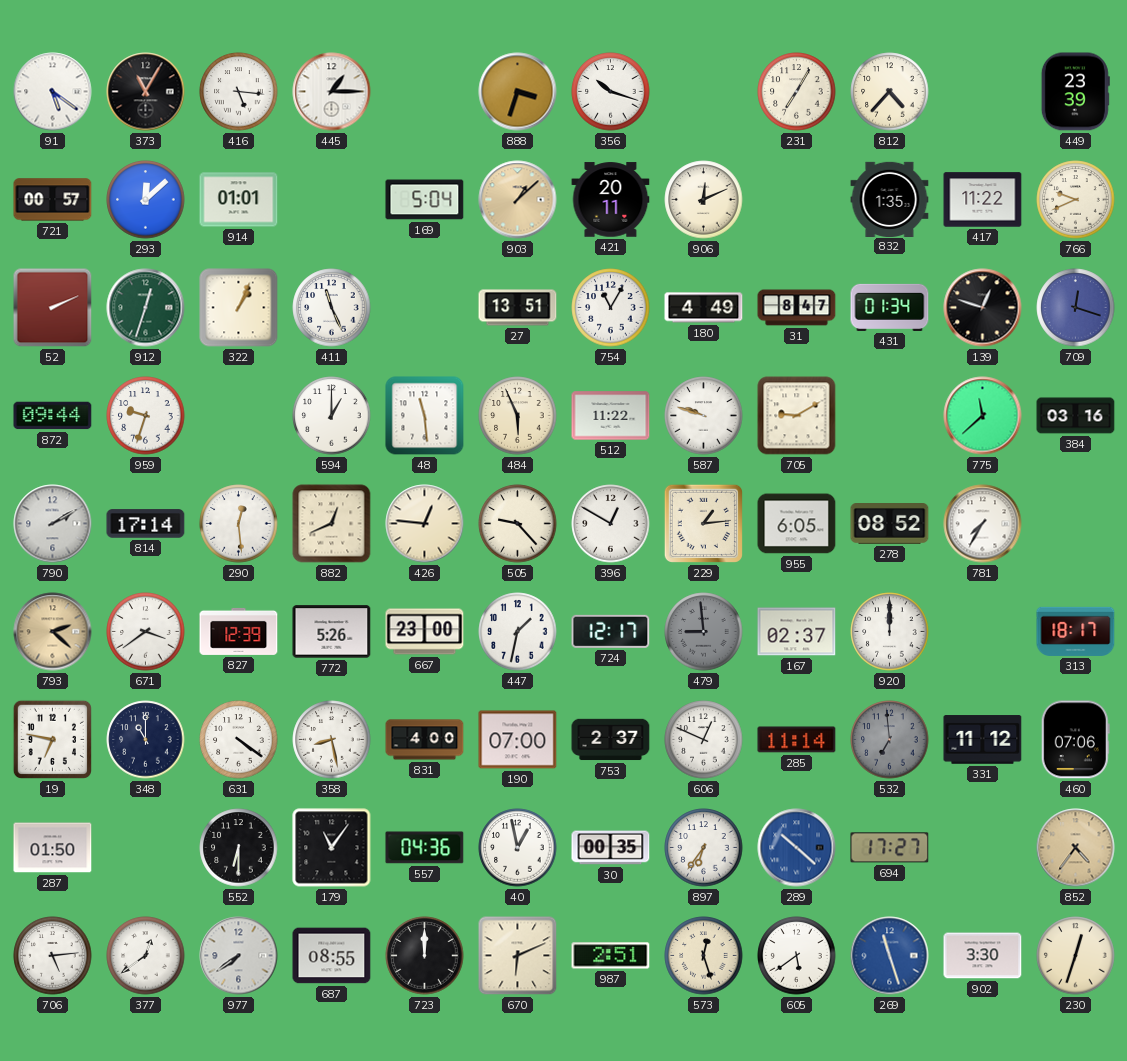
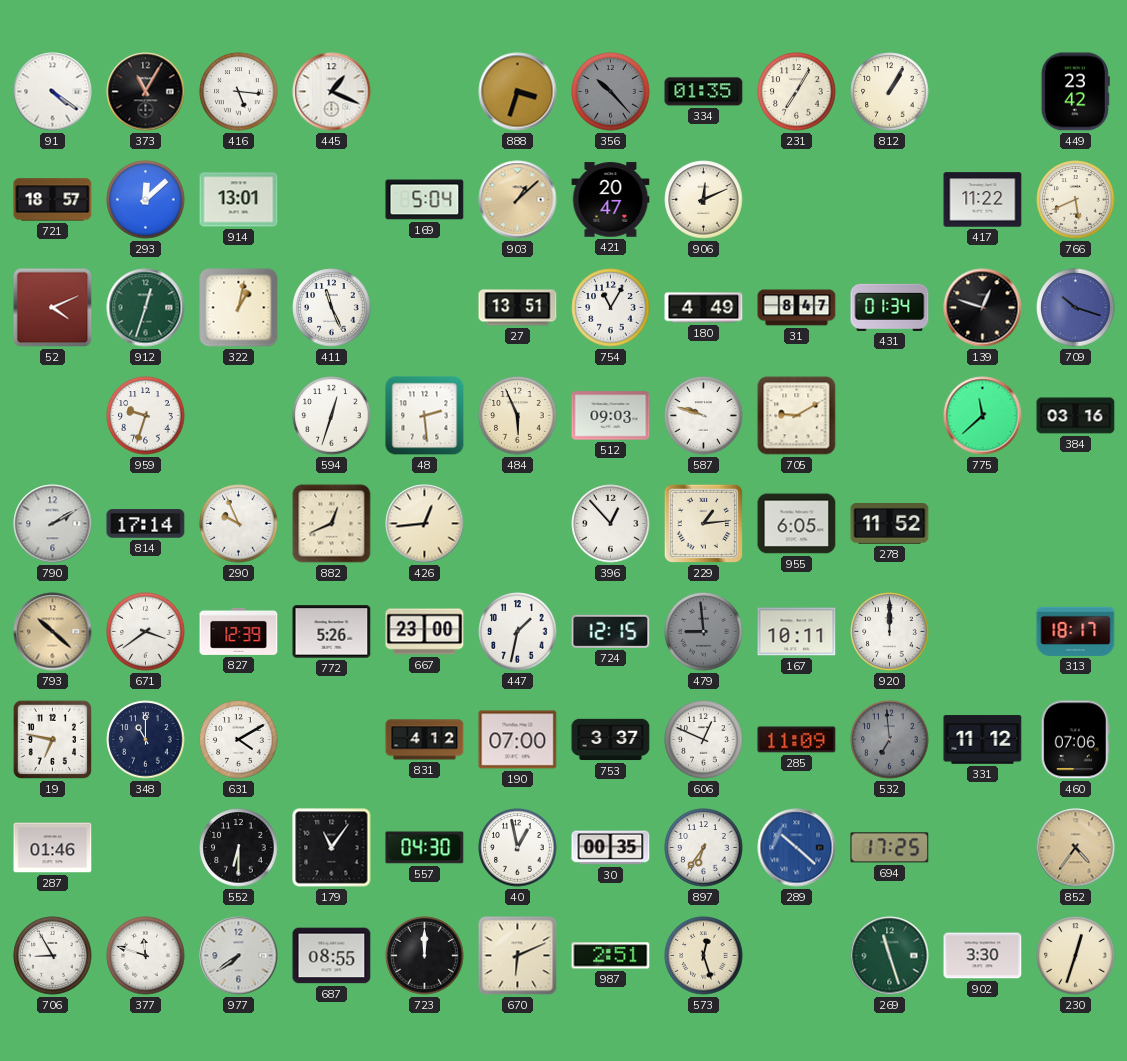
91: 5:21 -> 4:21
445: 1:15 -> 1:19
356: 10:18 -> 10:23
356 dial: white -> grey
334: none -> 01:35
812: 4:37 -> 1:05
449: 23:39 -> 23:42
721: 00:57 -> 18:57
914: 01:01 -> 13:01
421: 20:11 -> 20:47
832: 1:35 -> none
766: 9:41 -> 5:41
52: 2:11 -> 4:11
322: 1:04 -> 1:02
709: 12:18 -> 10:18
872: 09:44 -> none
594: 1:00 -> 12:33
48: 11:29 -> 2:29
512: 11:22 -> 09:03
290: 12:29 -> 9:56
426: 12:46 -> 12:44
505: 9:23 -> none
396: 12:50 -> 12:53
278: 08:52 -> 11:52
781: 7:35 -> none
793: 2:22 -> 10:22
724: 12:17 -> 12:15
167: 02:37 -> 10:11
631: 4:21 -> 4:10
358: 8:28 -> none
831: 4:00 -> 4:12
753: 2:37 -> 3:37
285: 11:14 -> 11:09
287: 01:50 -> 01:46
557: 04:36 -> 04:30
694: 17:27 -> 17:25
706: 5:14 -> 8:55
377: 12:39 -> 11:48
605: 5:39 -> none
269 dial: blue -> green
